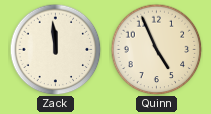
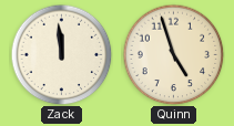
Quinn: 4:56 -> 4:57
